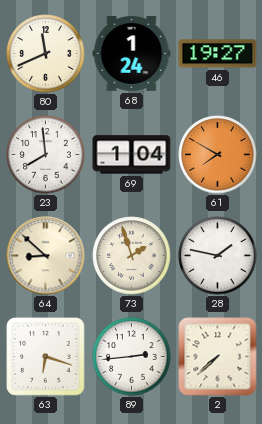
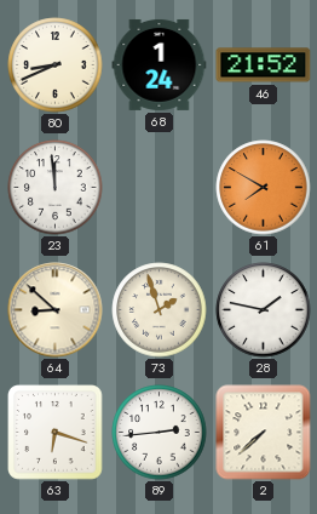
80: 11:41 -> 8:41
46: 19:27 -> 21:52
23: 7:59 -> 11:59
69: 1:04 -> none
